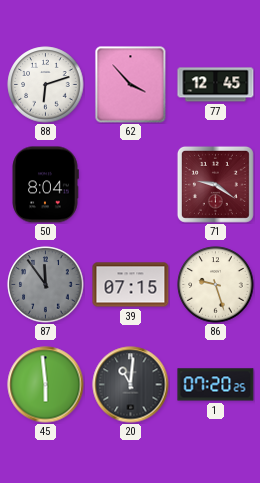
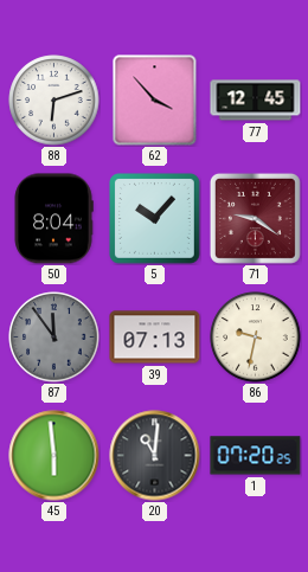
5: none -> 10:07
39: 07:15 -> 07:13
86: 9:27 -> 9:32
